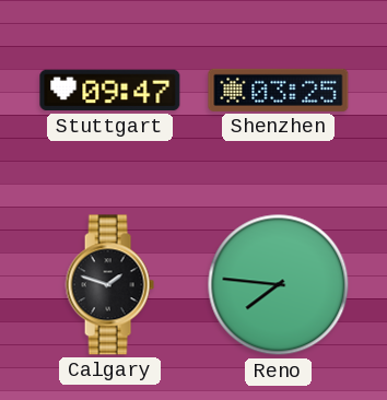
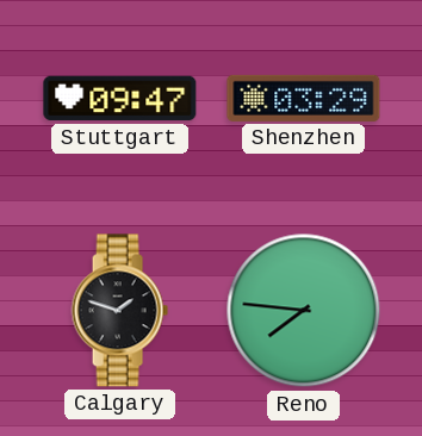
Shenzhen: 03:25 -> 03:29
